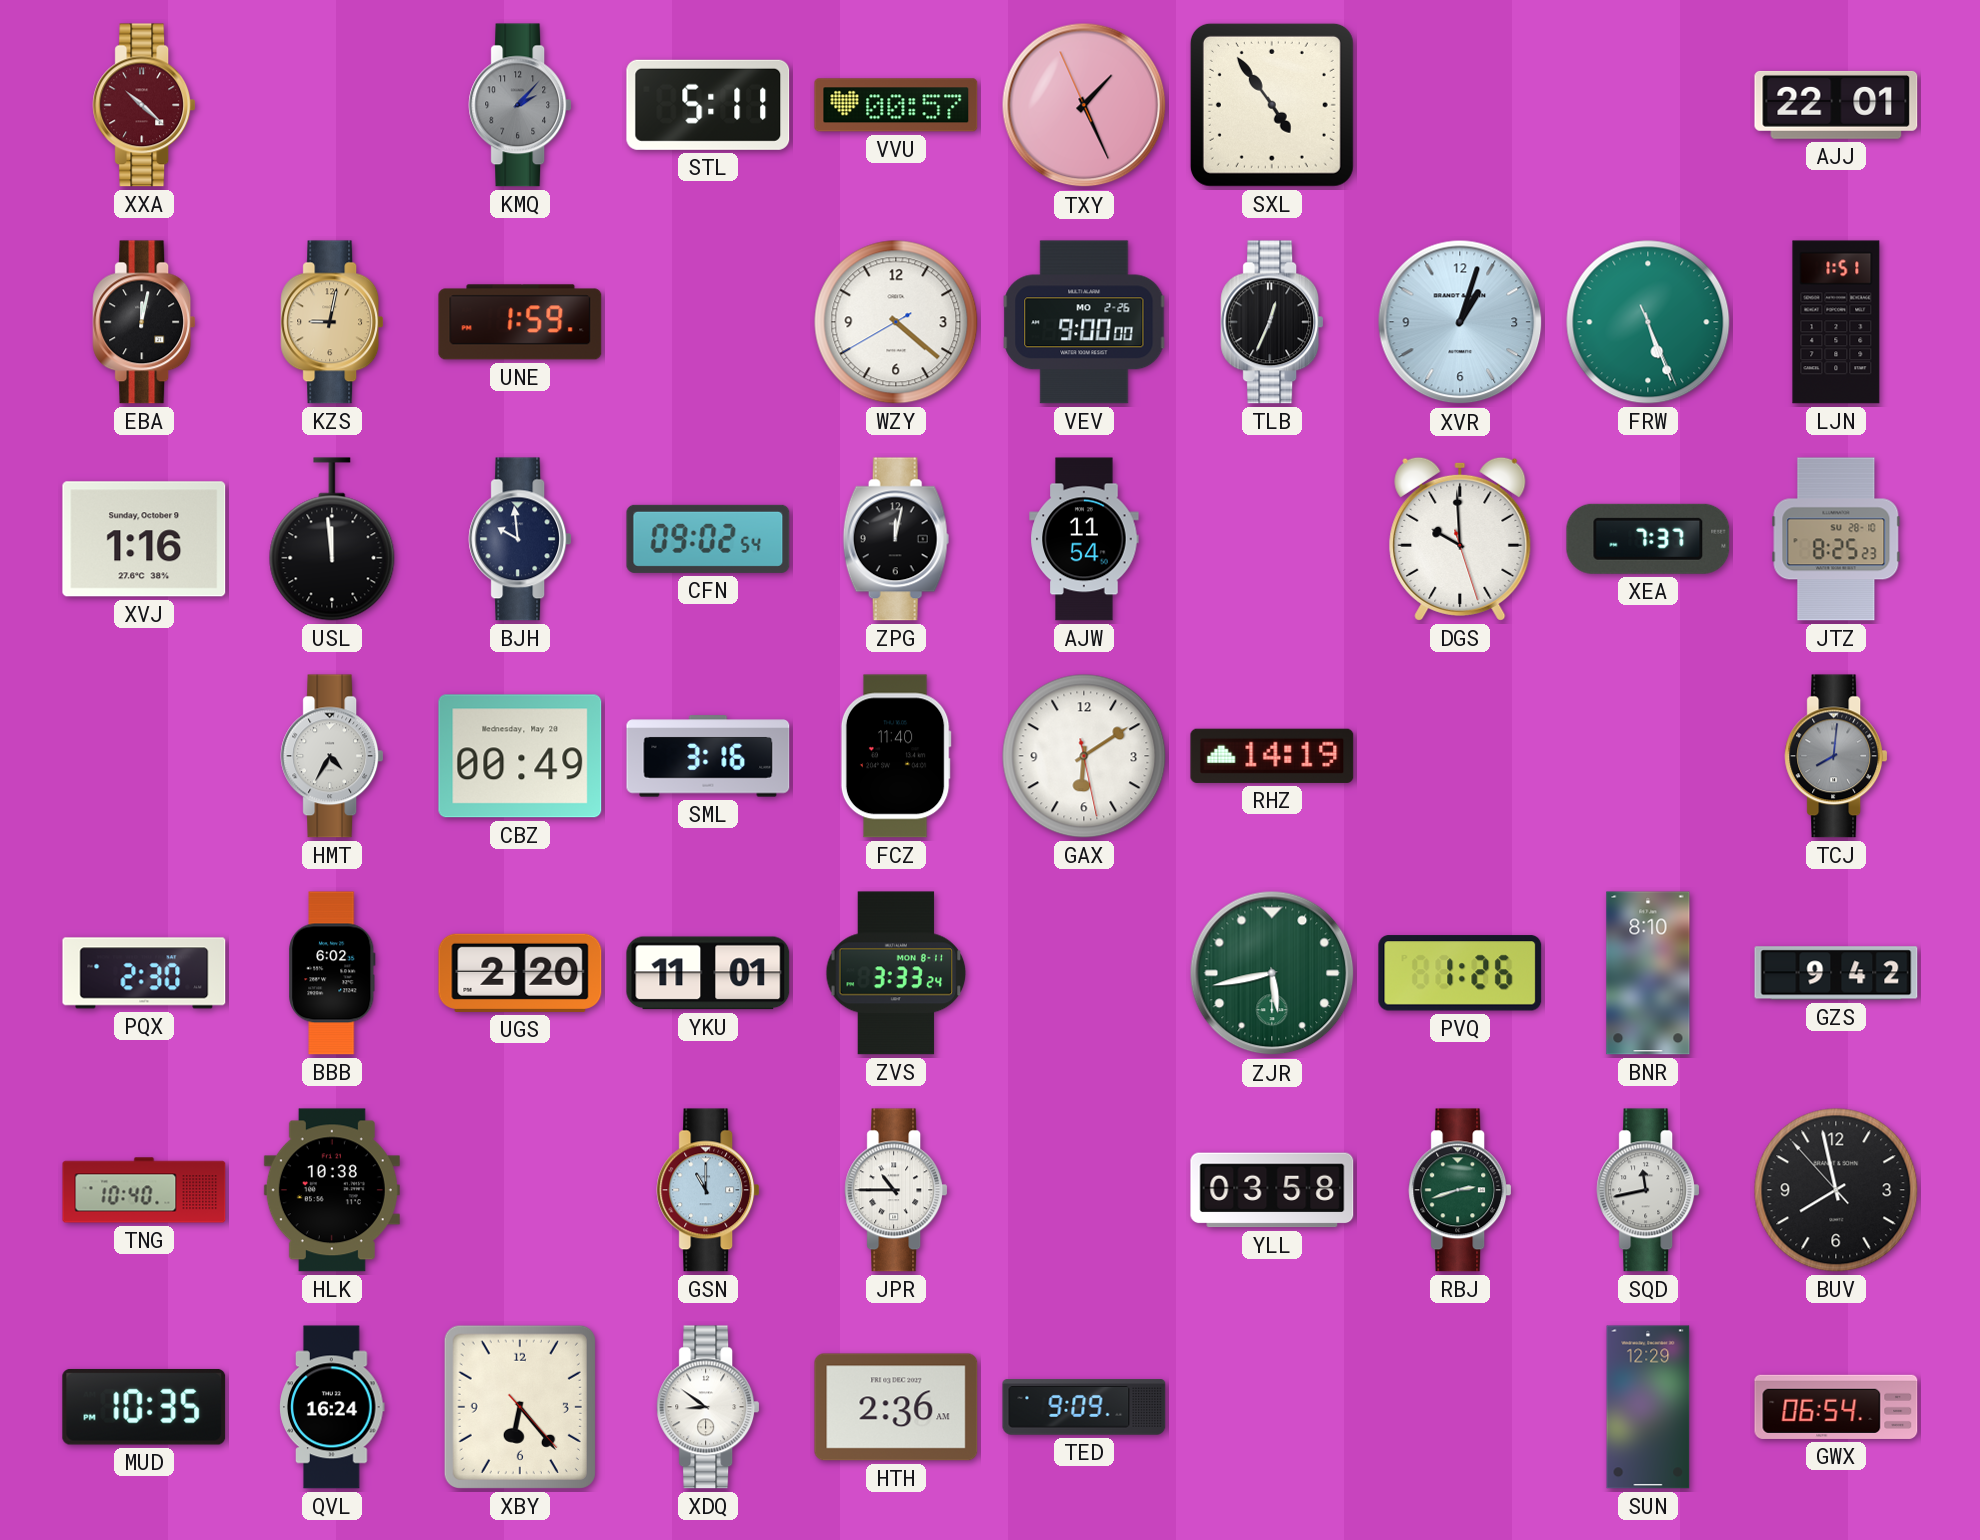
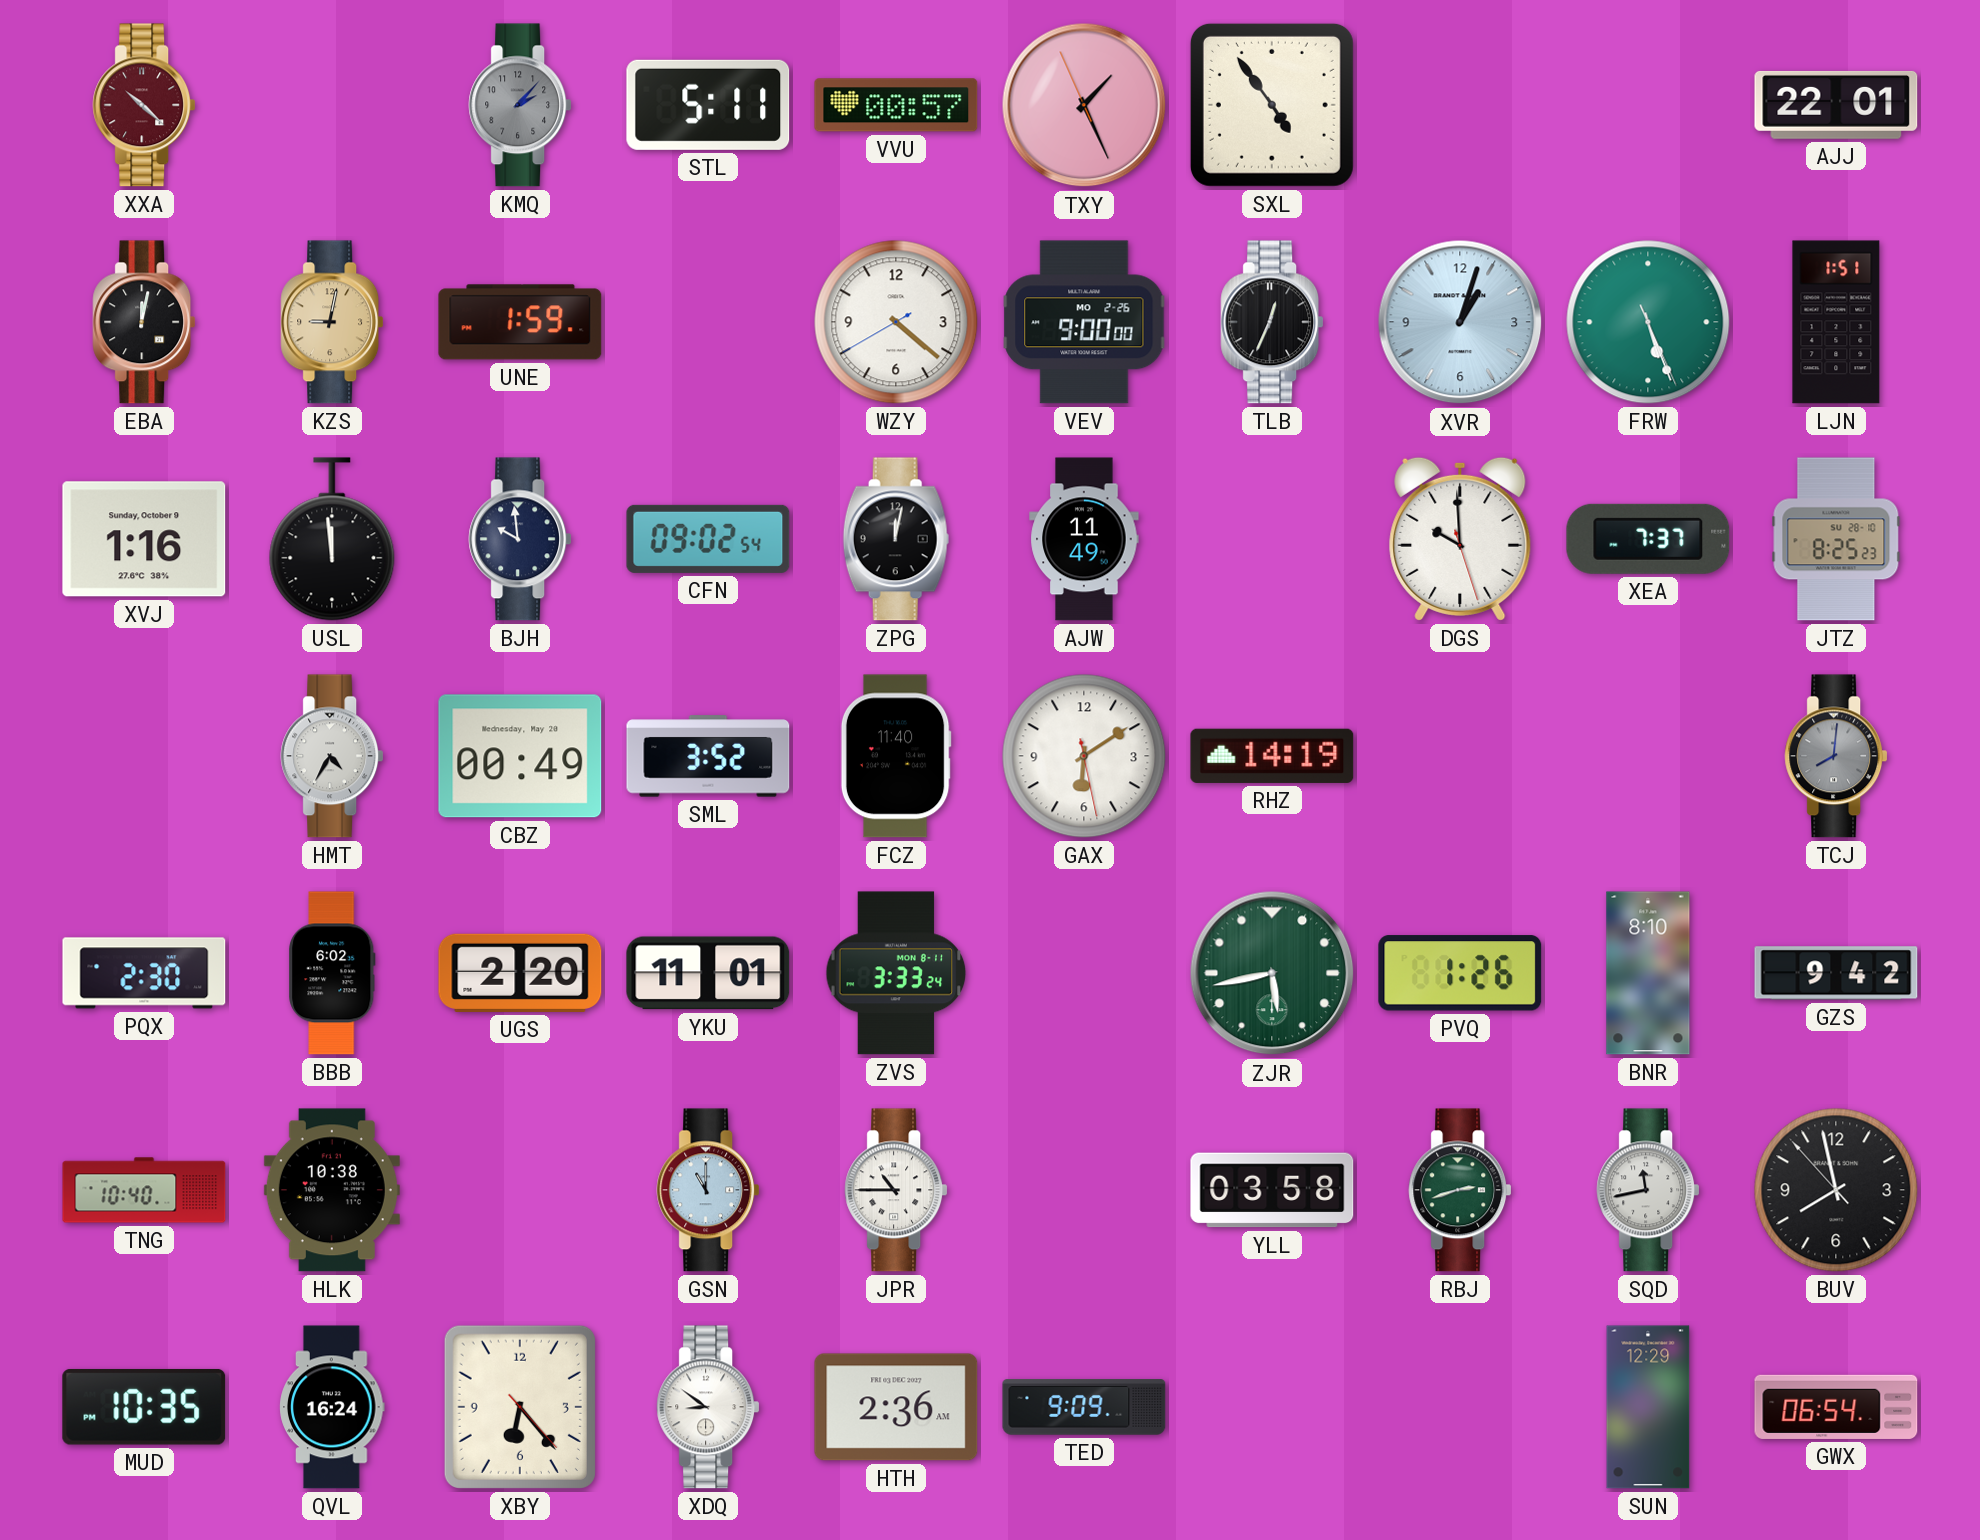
AJW: 11:54 -> 11:49
SML: 3:16 -> 3:52
